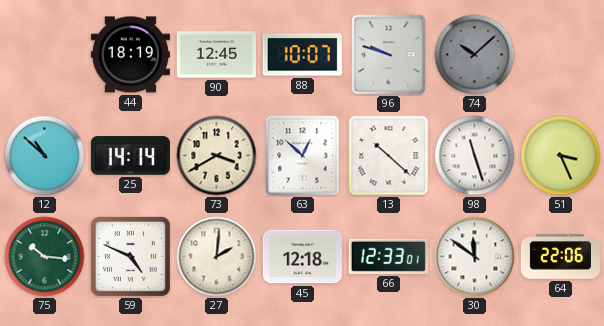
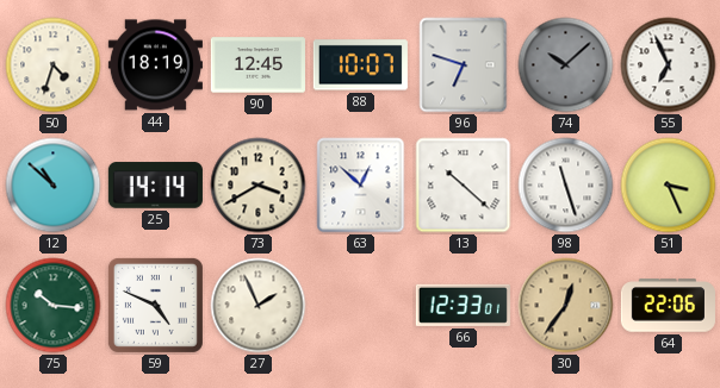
50: none -> 4:33
96: 9:48 -> 6:48
55: none -> 6:56
27: 2:01 -> 1:56
45: 12:18 -> none
30: 11:51 -> 12:36
30 dial: white -> champagne
